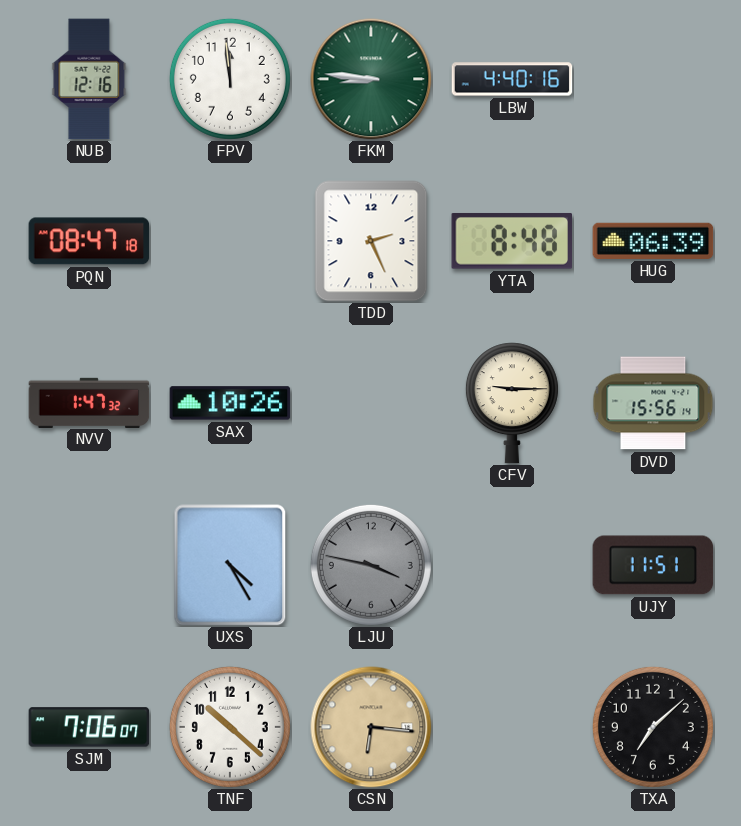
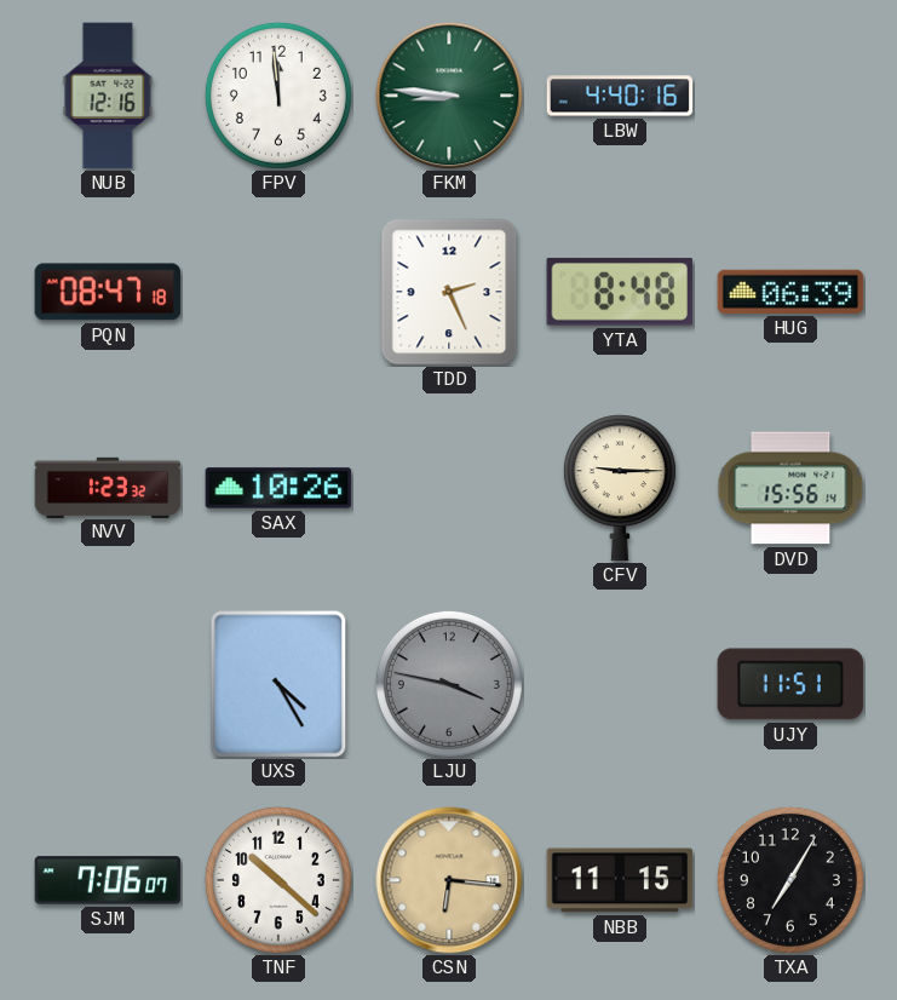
NVV: 1:47 -> 1:23
NBB: none -> 11:15
TXA: 7:08 -> 7:05
